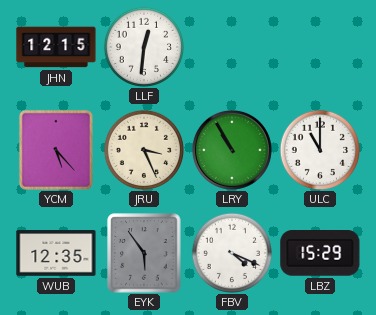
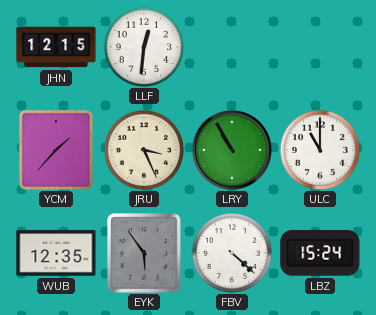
YCM: 5:23 -> 1:37
FBV: 4:19 -> 4:22
LBZ: 15:29 -> 15:24
